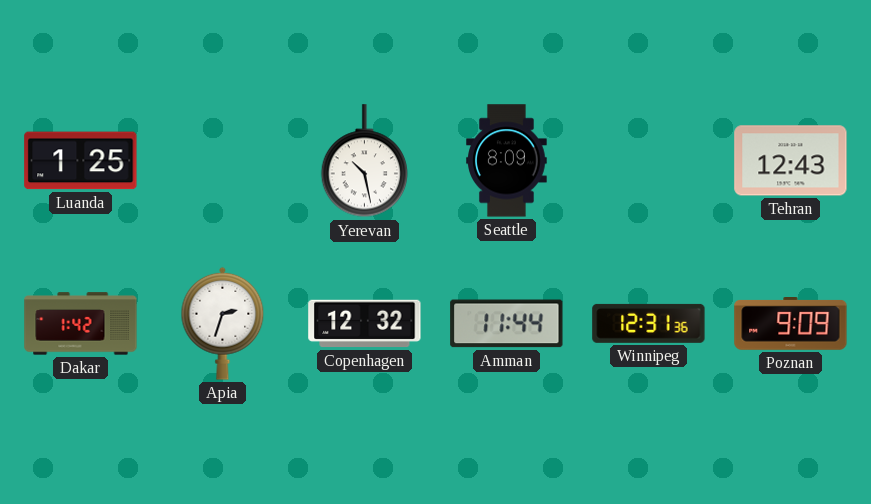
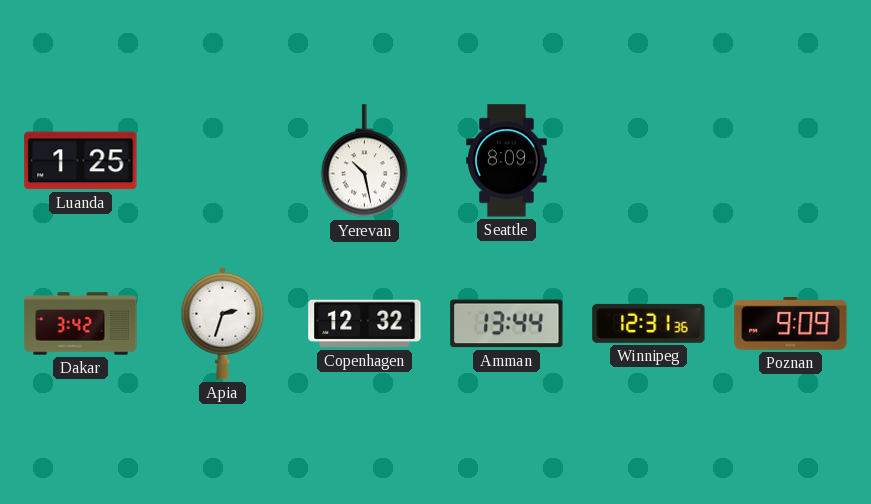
Tehran: 12:43 -> none
Dakar: 1:42 -> 3:42
Amman: 11:44 -> 13:44
